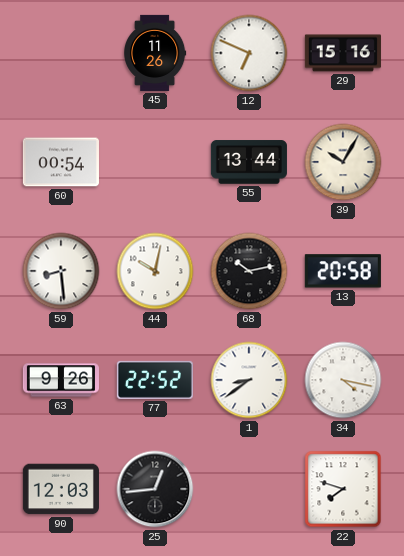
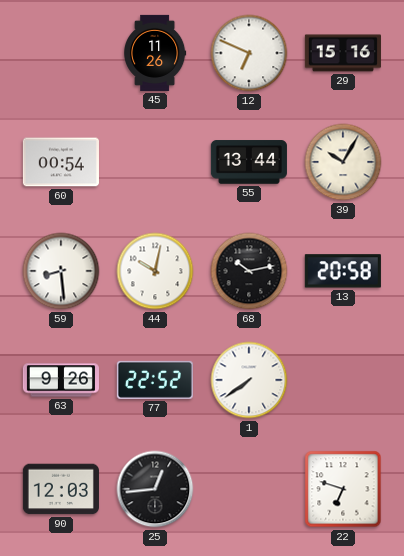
1: 8:39 -> 7:39
34: 4:17 -> none
22: 7:48 -> 6:48
